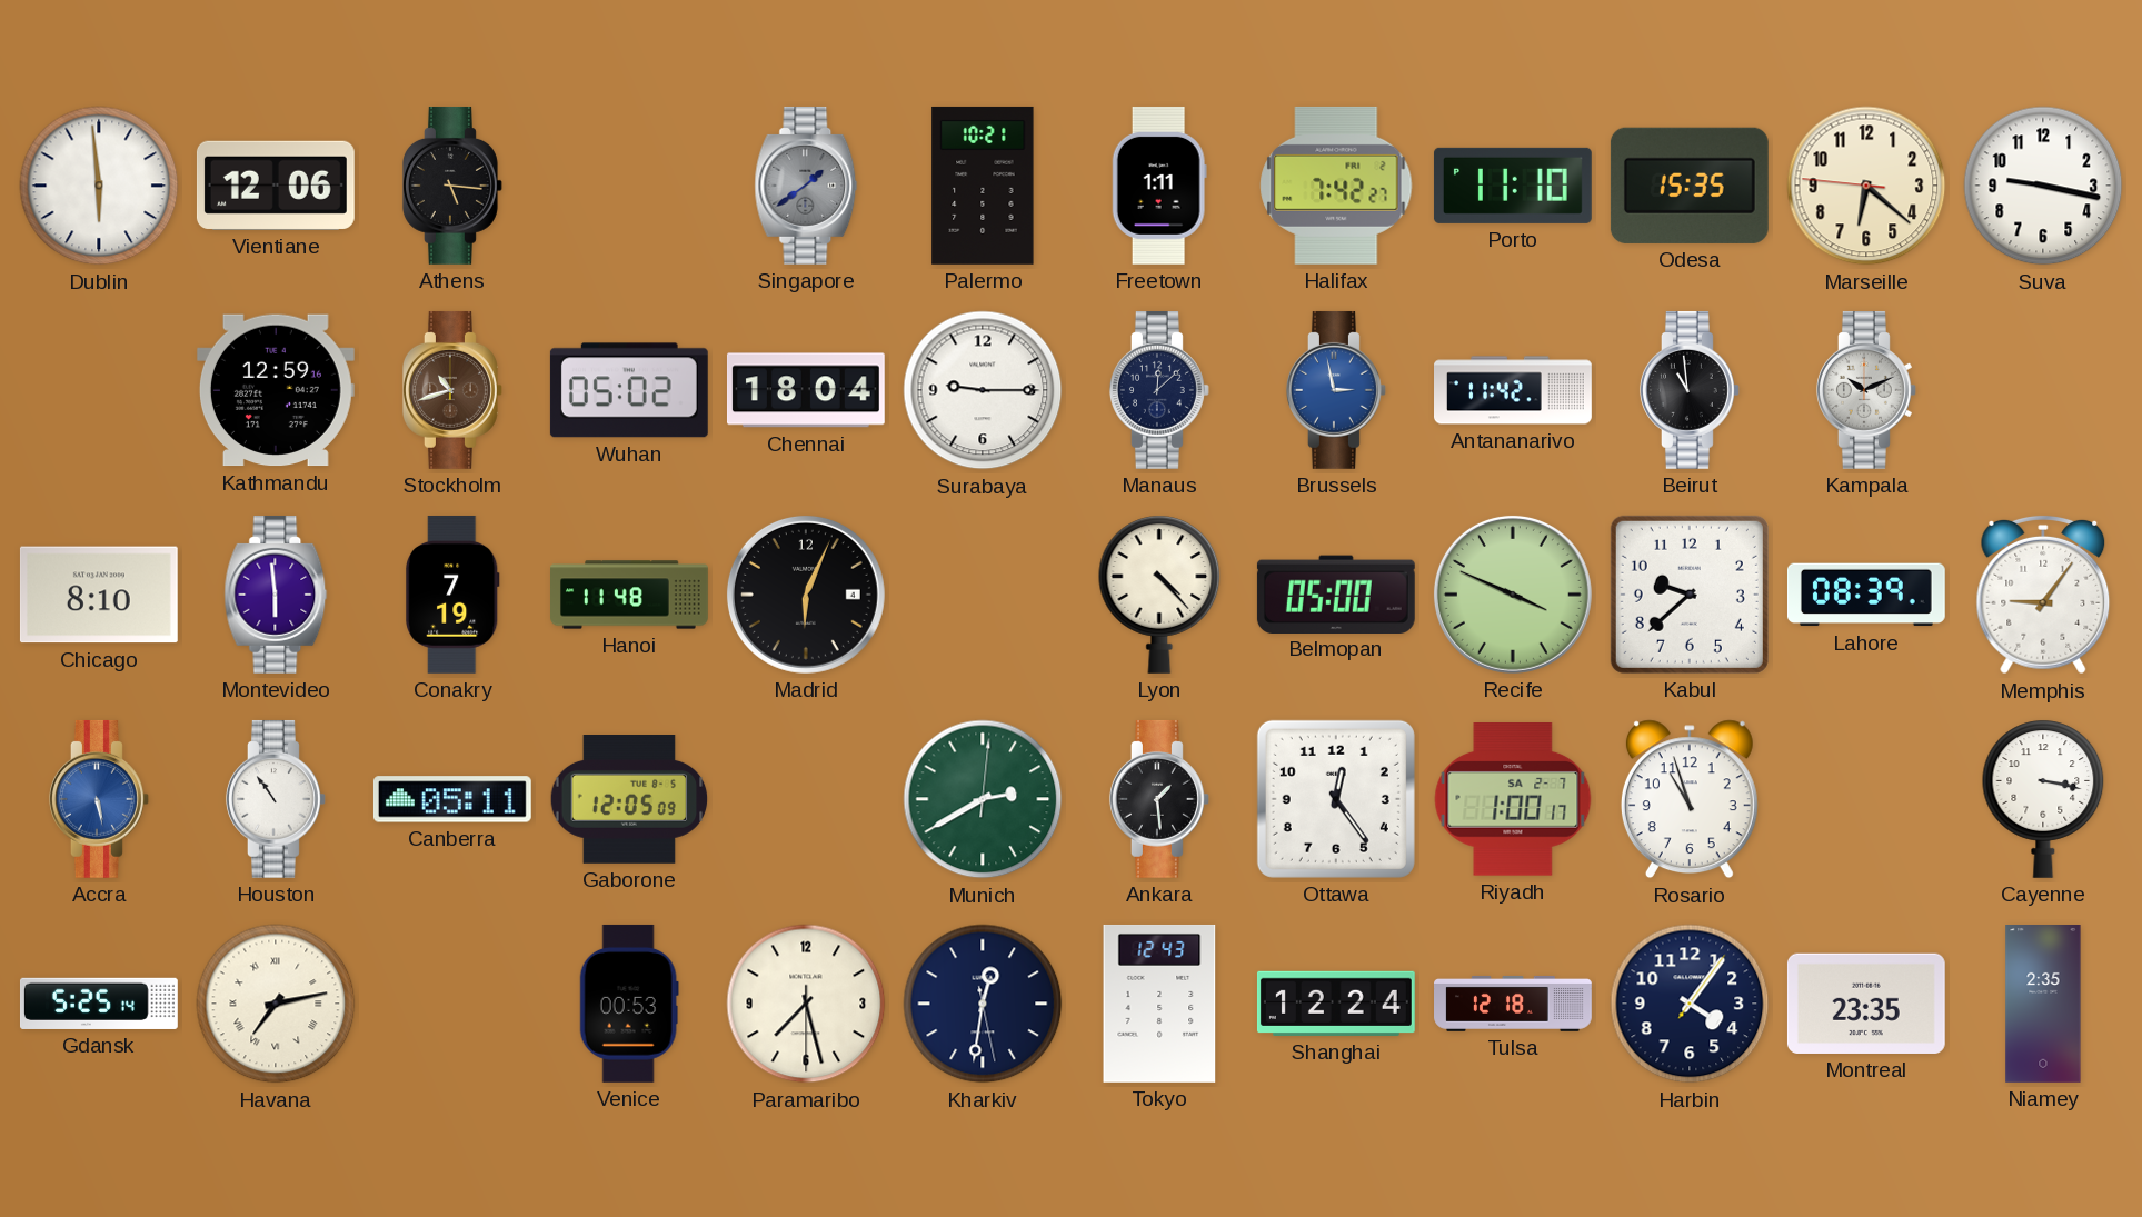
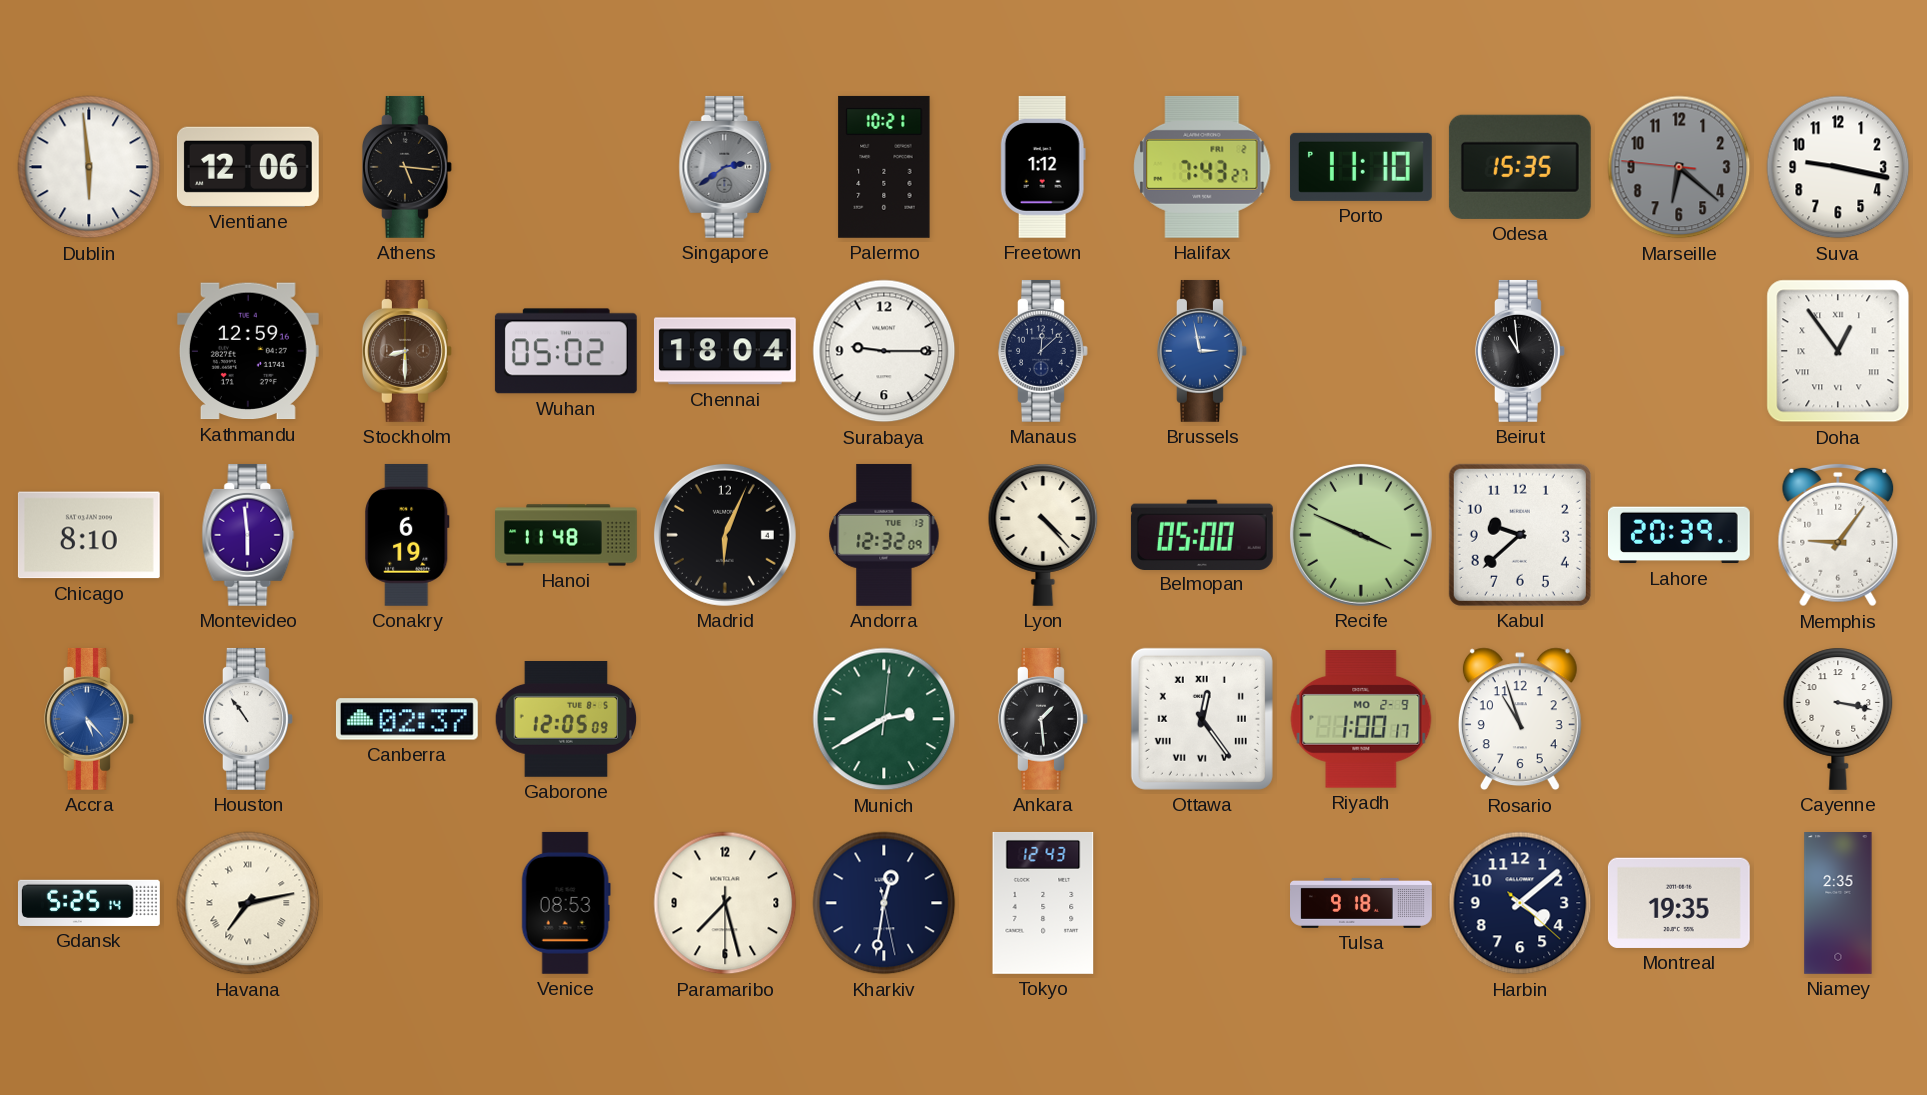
Singapore: 1:39 -> 2:39
Freetown: 1:11 -> 1:12
Halifax: 7:42 -> 7:43
Marseille dial: cream -> grey
Stockholm: 10:42 -> 8:30
Antananarivo: 11:42 -> none
Kampala: 10:11 -> none
Doha: none -> 12:54
Conakry: 7:19 -> 6:19
Andorra: none -> 12:32
Lahore: 08:39 -> 20:39
Accra: 5:28 -> 5:23
Canberra: 05:11 -> 02:37
Ottawa numerals: Arabic -> Roman
Riyadh date: SA 2-7 -> MO 2-9
Venice: 00:53 -> 08:53
Shanghai: 12:24 -> none
Tulsa: 12:18 -> 9:18
Harbin: 4:06 -> 4:08
Montreal: 23:35 -> 19:35
